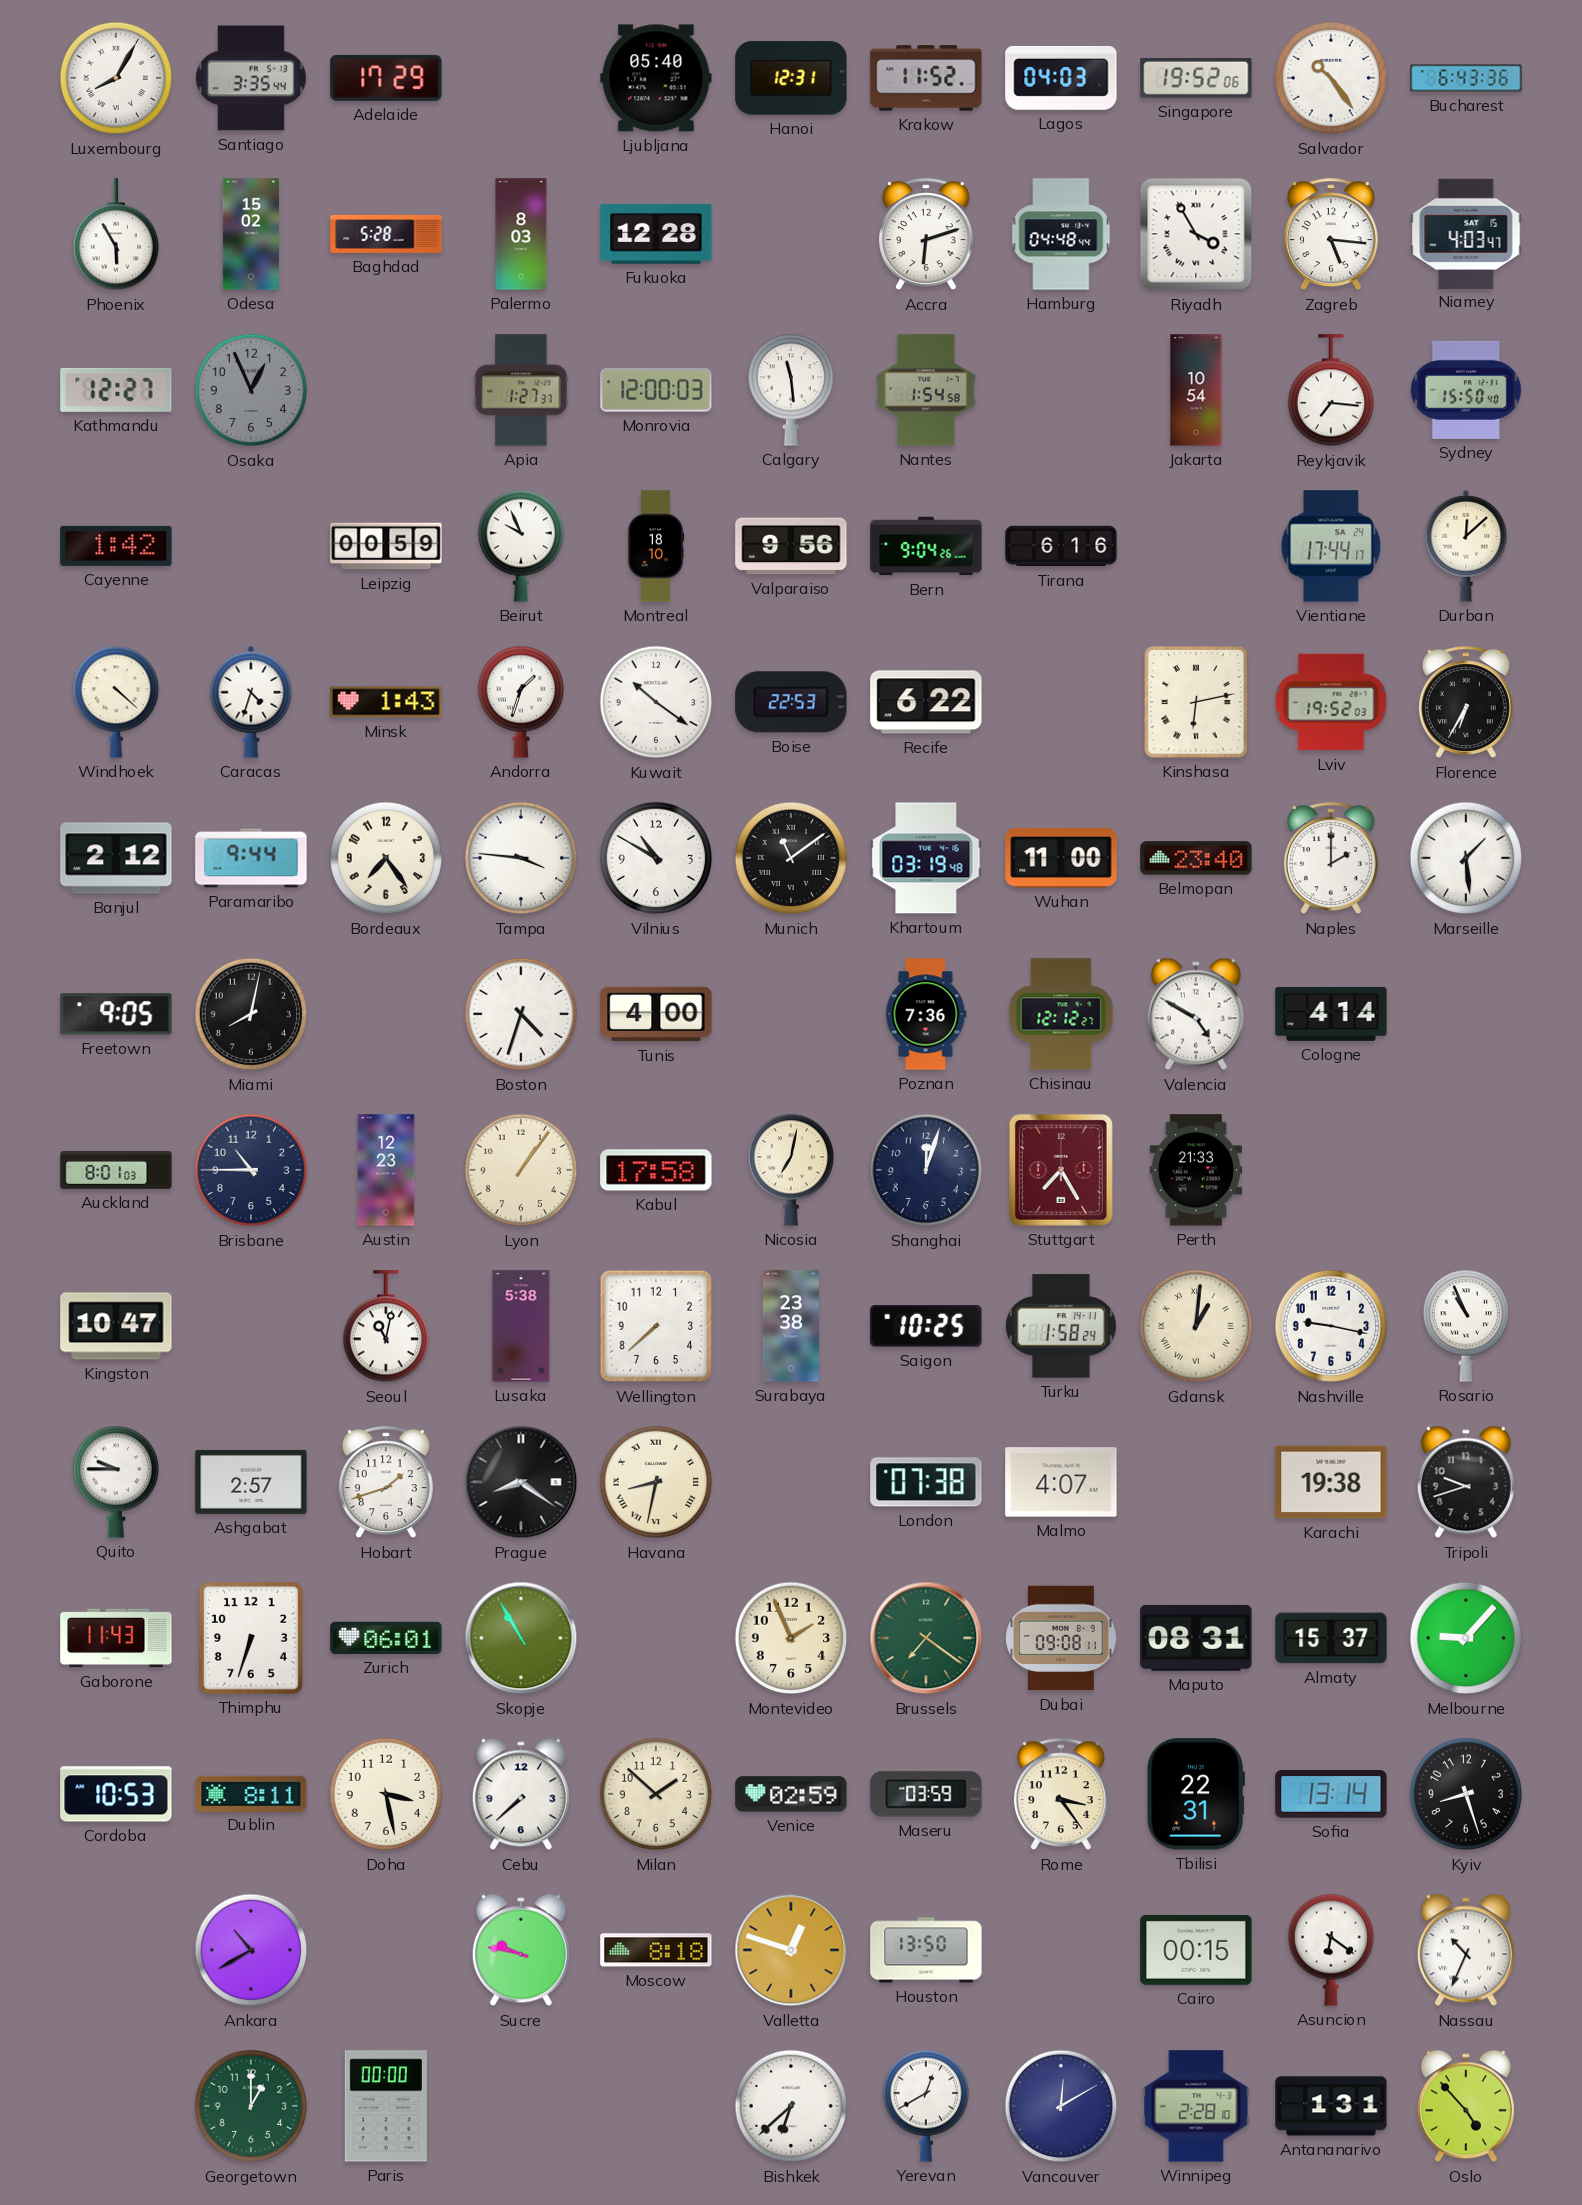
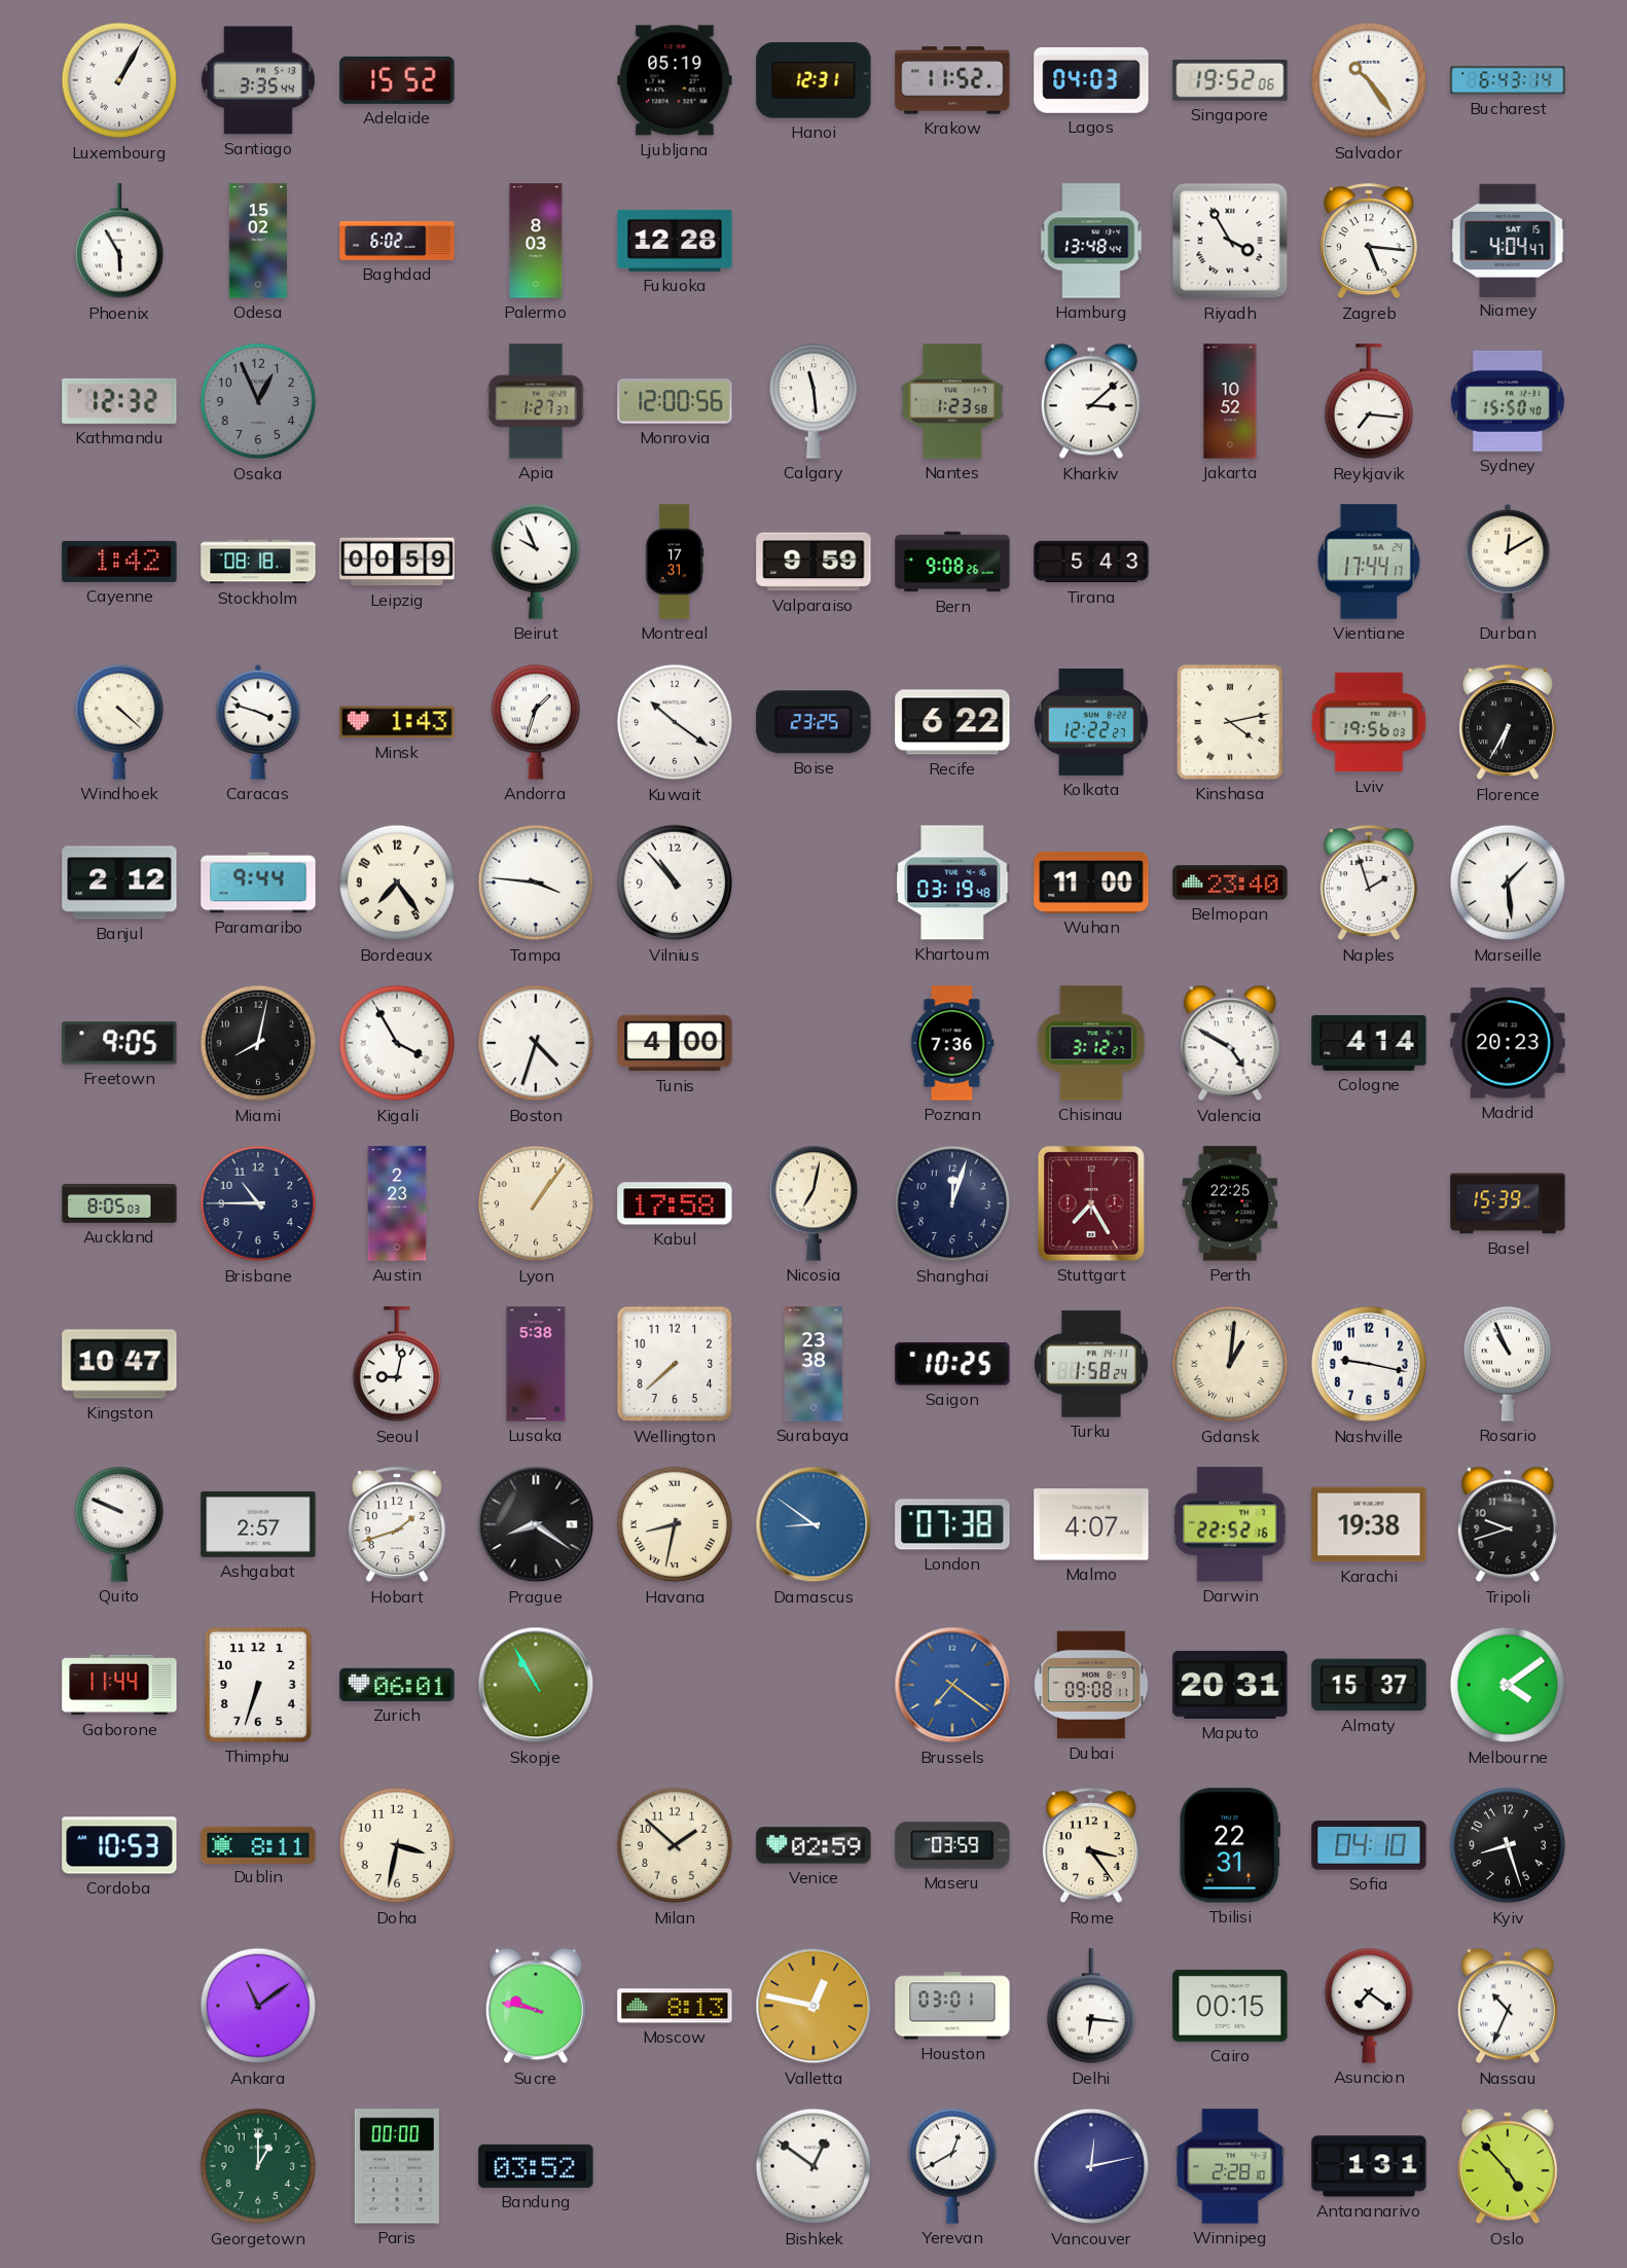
Luxembourg: 8:05 -> 1:05
Adelaide: 17:29 -> 15:52
Ljubljana: 05:40 -> 05:19
Bucharest: 6:43:36 -> 6:43:14
Baghdad: 5:28 -> 6:02
Accra: 6:12 -> none
Hamburg: 04:48 -> 13:48
Niamey: 4:03 -> 4:04
Kathmandu: 12:27 -> 12:32
Monrovia: 12:00:03 -> 12:00:56
Nantes: 1:54 -> 1:23
Kharkiv: none -> 3:08
Jakarta: 10:54 -> 10:52
Stockholm: none -> 08:18
Montreal: 18:10 -> 17:31
Valparaiso: 9:56 -> 9:59
Bern: 9:04 -> 9:08
Tirana: 6:16 -> 5:43
Durban: 12:08 -> 12:10
Caracas: 4:33 -> 3:48
Boise: 22:53 -> 23:25
Kolkata: none -> 12:22
Kinshasa: 6:13 -> 4:13
Lviv: 19:52 -> 19:56
Vilnius: 10:50 -> 10:53
Munich: 11:09 -> none
Naples: 2:00 -> 1:57
Kigali: none -> 3:55
Chisinau: 12:12 -> 3:12
Madrid: none -> 20:23
Auckland: 8:01 -> 8:05
Austin: 12:23 -> 2:23
Perth: 21:33 -> 22:25
Basel: none -> 15:39
Seoul: 11:02 -> 9:02
Quito: 9:45 -> 9:49
Damascus: none -> 8:51
Darwin: none -> 22:52
Gaborone: 11:43 -> 11:44
Montevideo: 1:56 -> none
Brussels dial: green -> blue
Maputo: 08:31 -> 20:31
Melbourne: 9:07 -> 4:09
Doha: 3:28 -> 3:32
Cebu: 7:38 -> none
Sofia: 13:14 -> 04:10
Ankara: 10:40 -> 11:09
Moscow: 8:18 -> 8:13
Valletta: 12:48 -> 12:47
Houston: 13:50 -> 03:01
Delhi: none -> 6:16
Asuncion: 6:21 -> 7:21
Bandung: none -> 03:52
Bishkek: 6:38 -> 12:51
Vancouver: 12:10 -> 12:13
